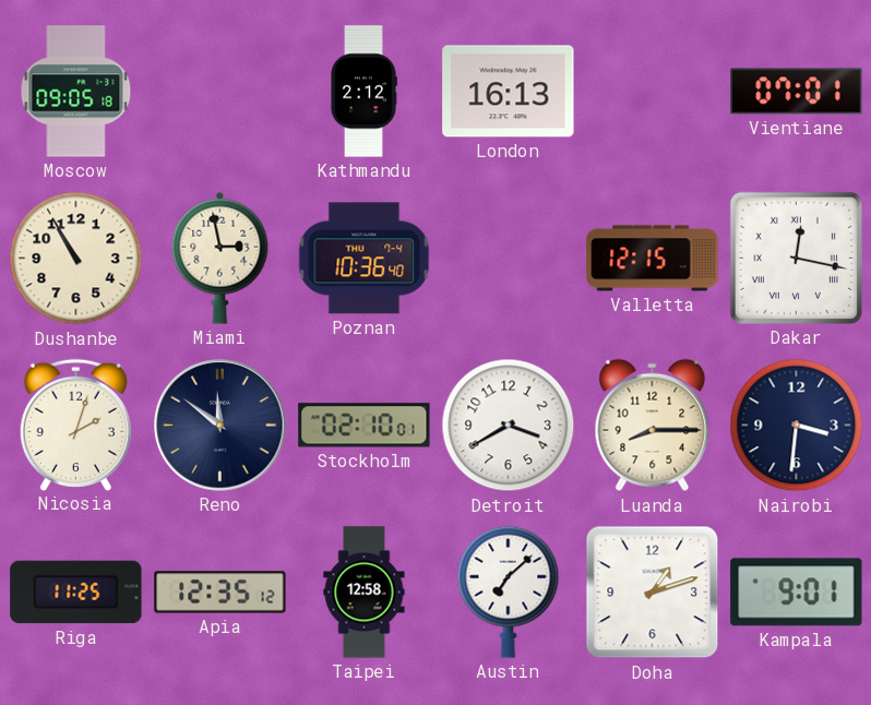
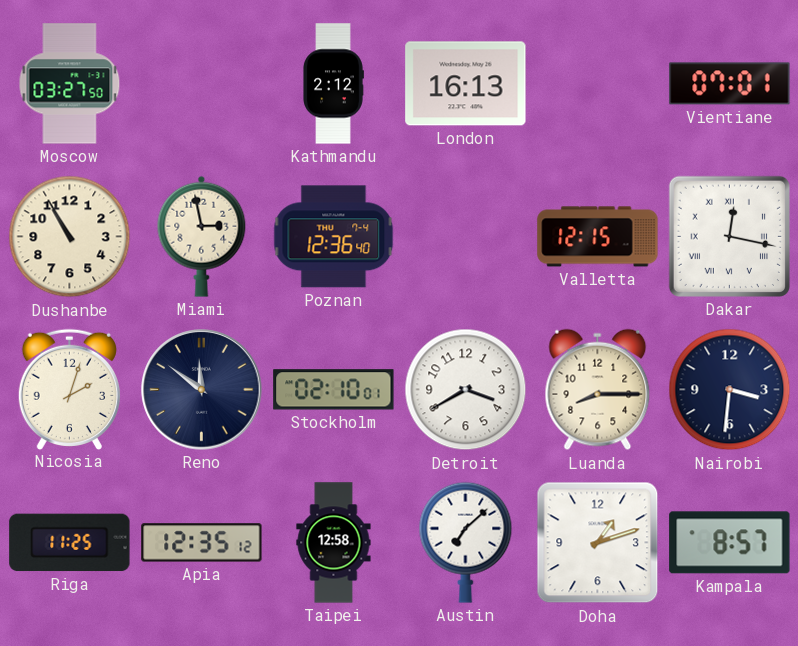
Moscow: 09:05 -> 03:27
Poznan: 10:36 -> 12:36
Kampala: 9:01 -> 8:57
